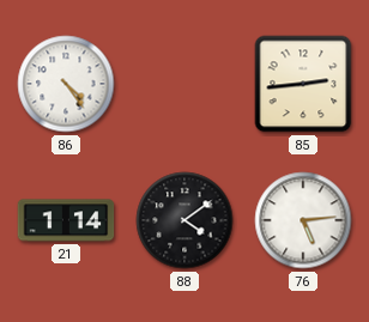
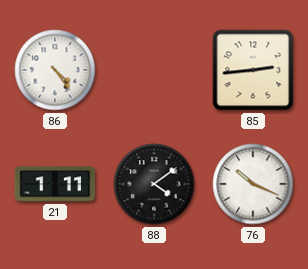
21: 1:14 -> 1:11
76: 5:14 -> 10:19
